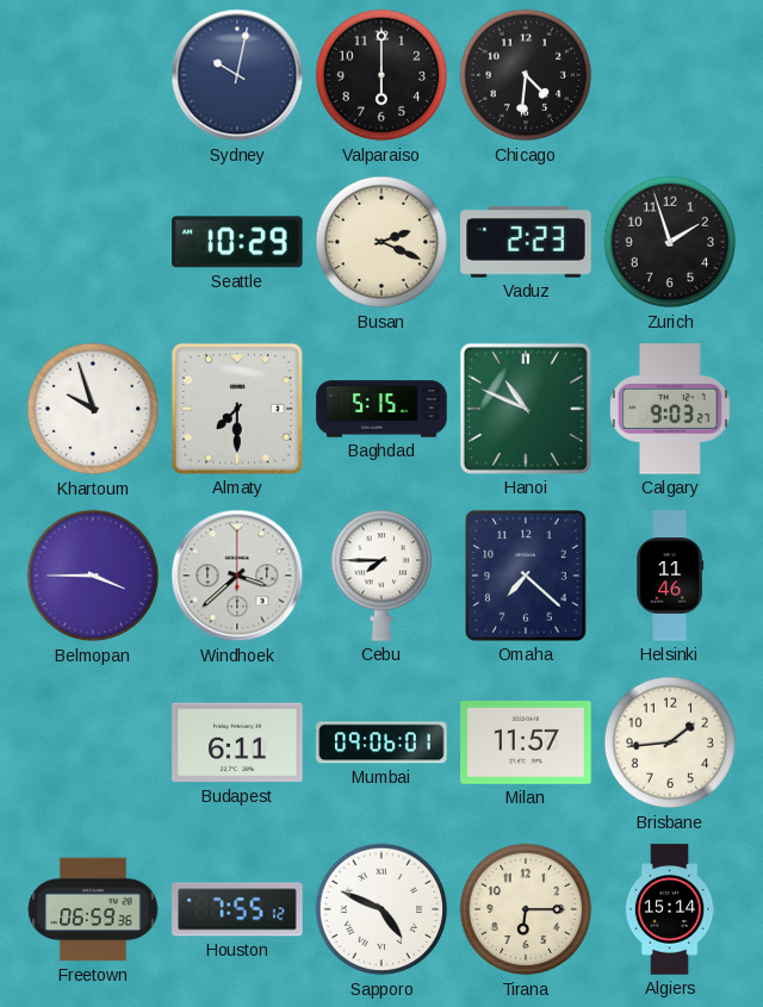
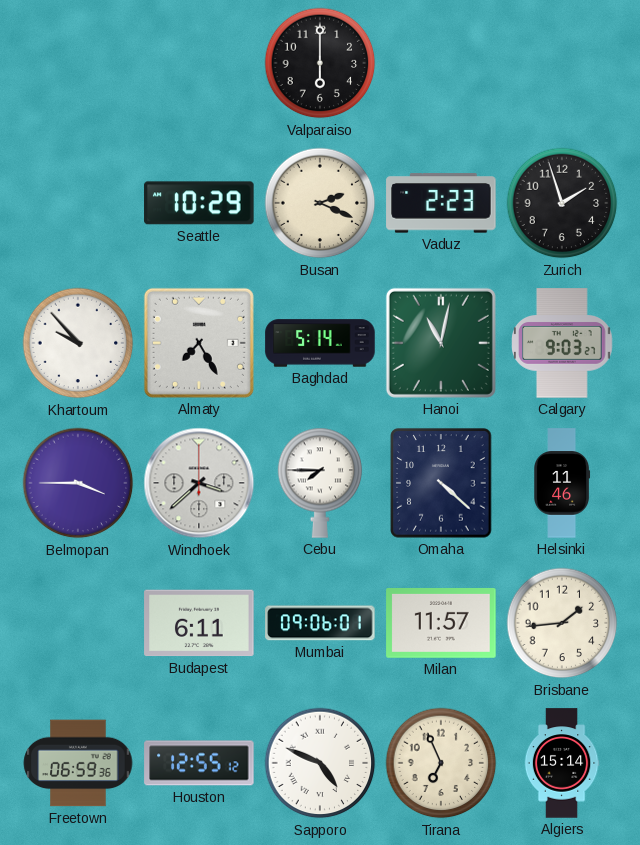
Sydney: 10:02 -> none
Chicago: 4:31 -> none
Khartoum: 9:57 -> 9:53
Almaty: 7:30 -> 7:25
Baghdad: 5:15 -> 5:14
Hanoi: 10:49 -> 11:02
Omaha: 7:22 -> 4:22
Houston: 7:55 -> 12:55
Tirana: 6:15 -> 6:56
